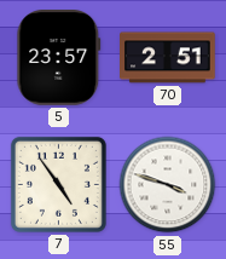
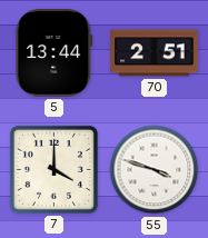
5: 23:57 -> 13:44
7: 4:54 -> 4:00
